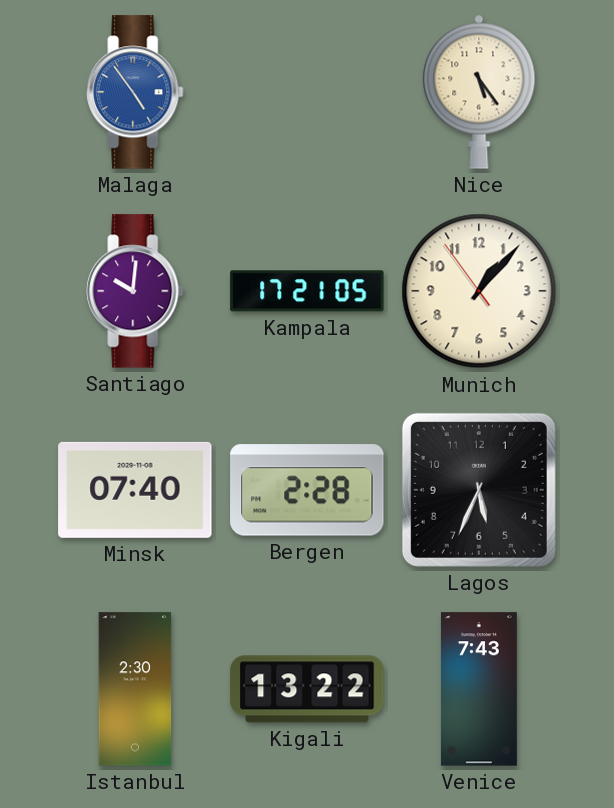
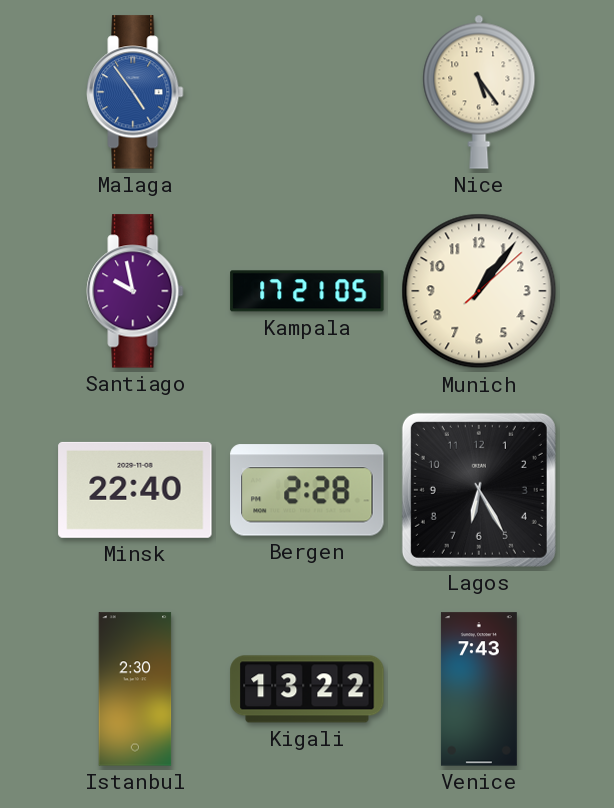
Santiago: 10:01 -> 9:58
Munich: 1:06:54 -> 1:06:08
Minsk: 07:40 -> 22:40
Lagos: 5:34 -> 6:25
